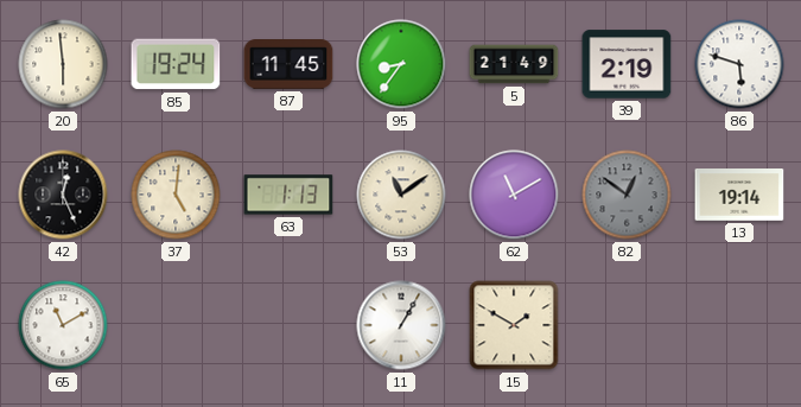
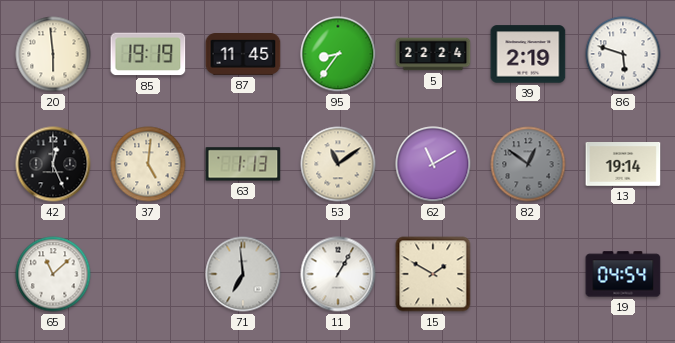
85: 19:24 -> 19:19
5: 21:49 -> 22:24
65: 11:10 -> 11:08
71: none -> 6:59
19: none -> 04:54
